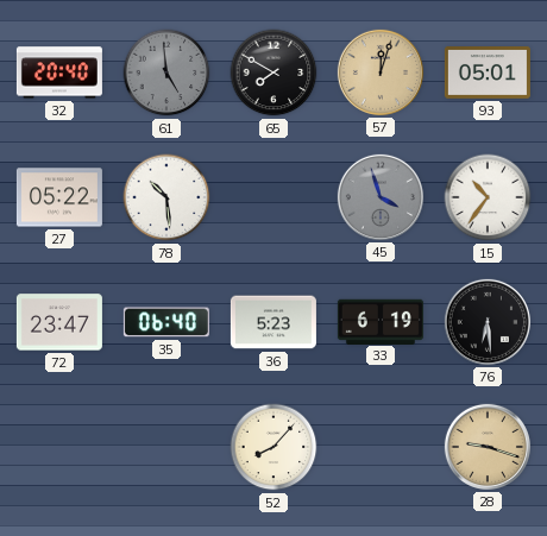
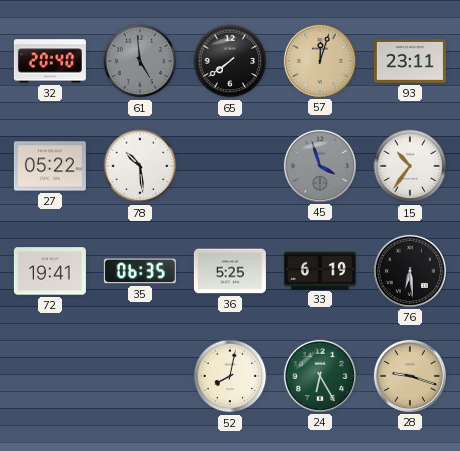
65: 7:50 -> 7:39
93: 05:01 -> 23:11
72: 23:47 -> 19:41
35: 06:40 -> 06:35
36: 5:23 -> 5:25
52: 8:07 -> 8:02
24: none -> 6:25
